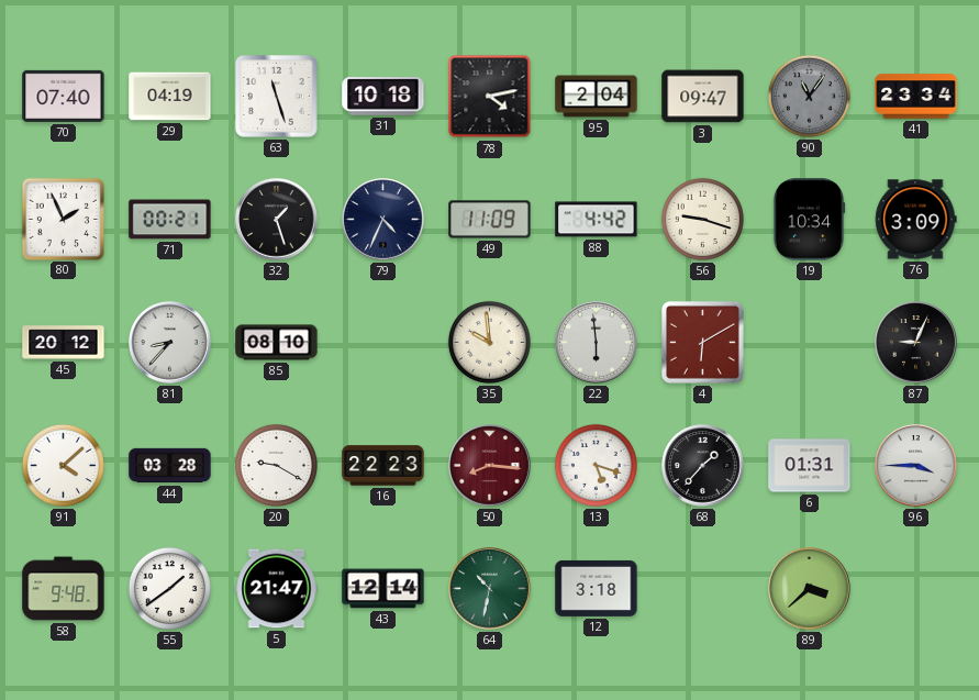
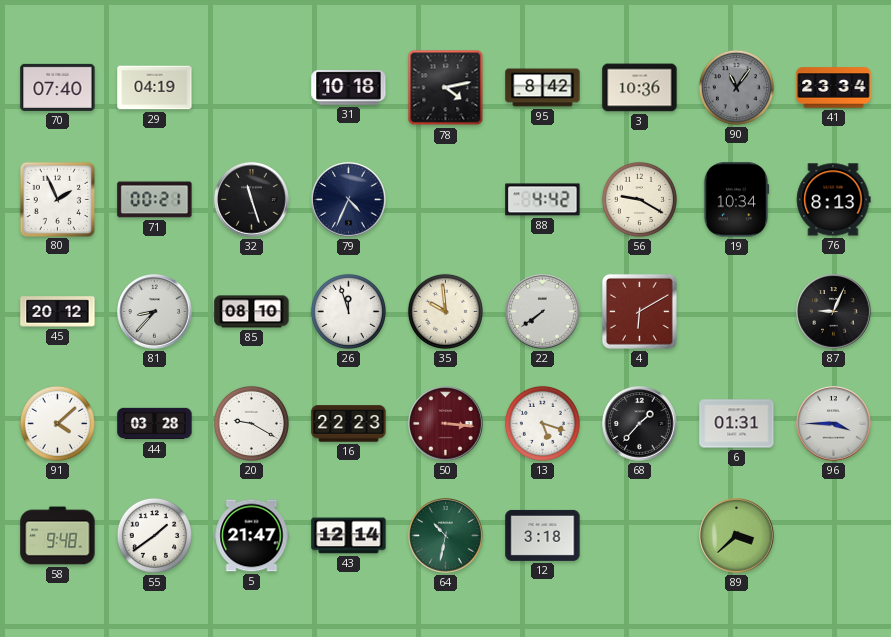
63: 11:27 -> none
95: 2:04 -> 8:42
3: 09:47 -> 10:36
32: 1:27 -> 11:27
49: 11:09 -> none
56: 9:18 -> 9:20
76: 3:09 -> 8:13
26: none -> 11:57
22: 5:59 -> 7:39
50: 8:16 -> 3:16
